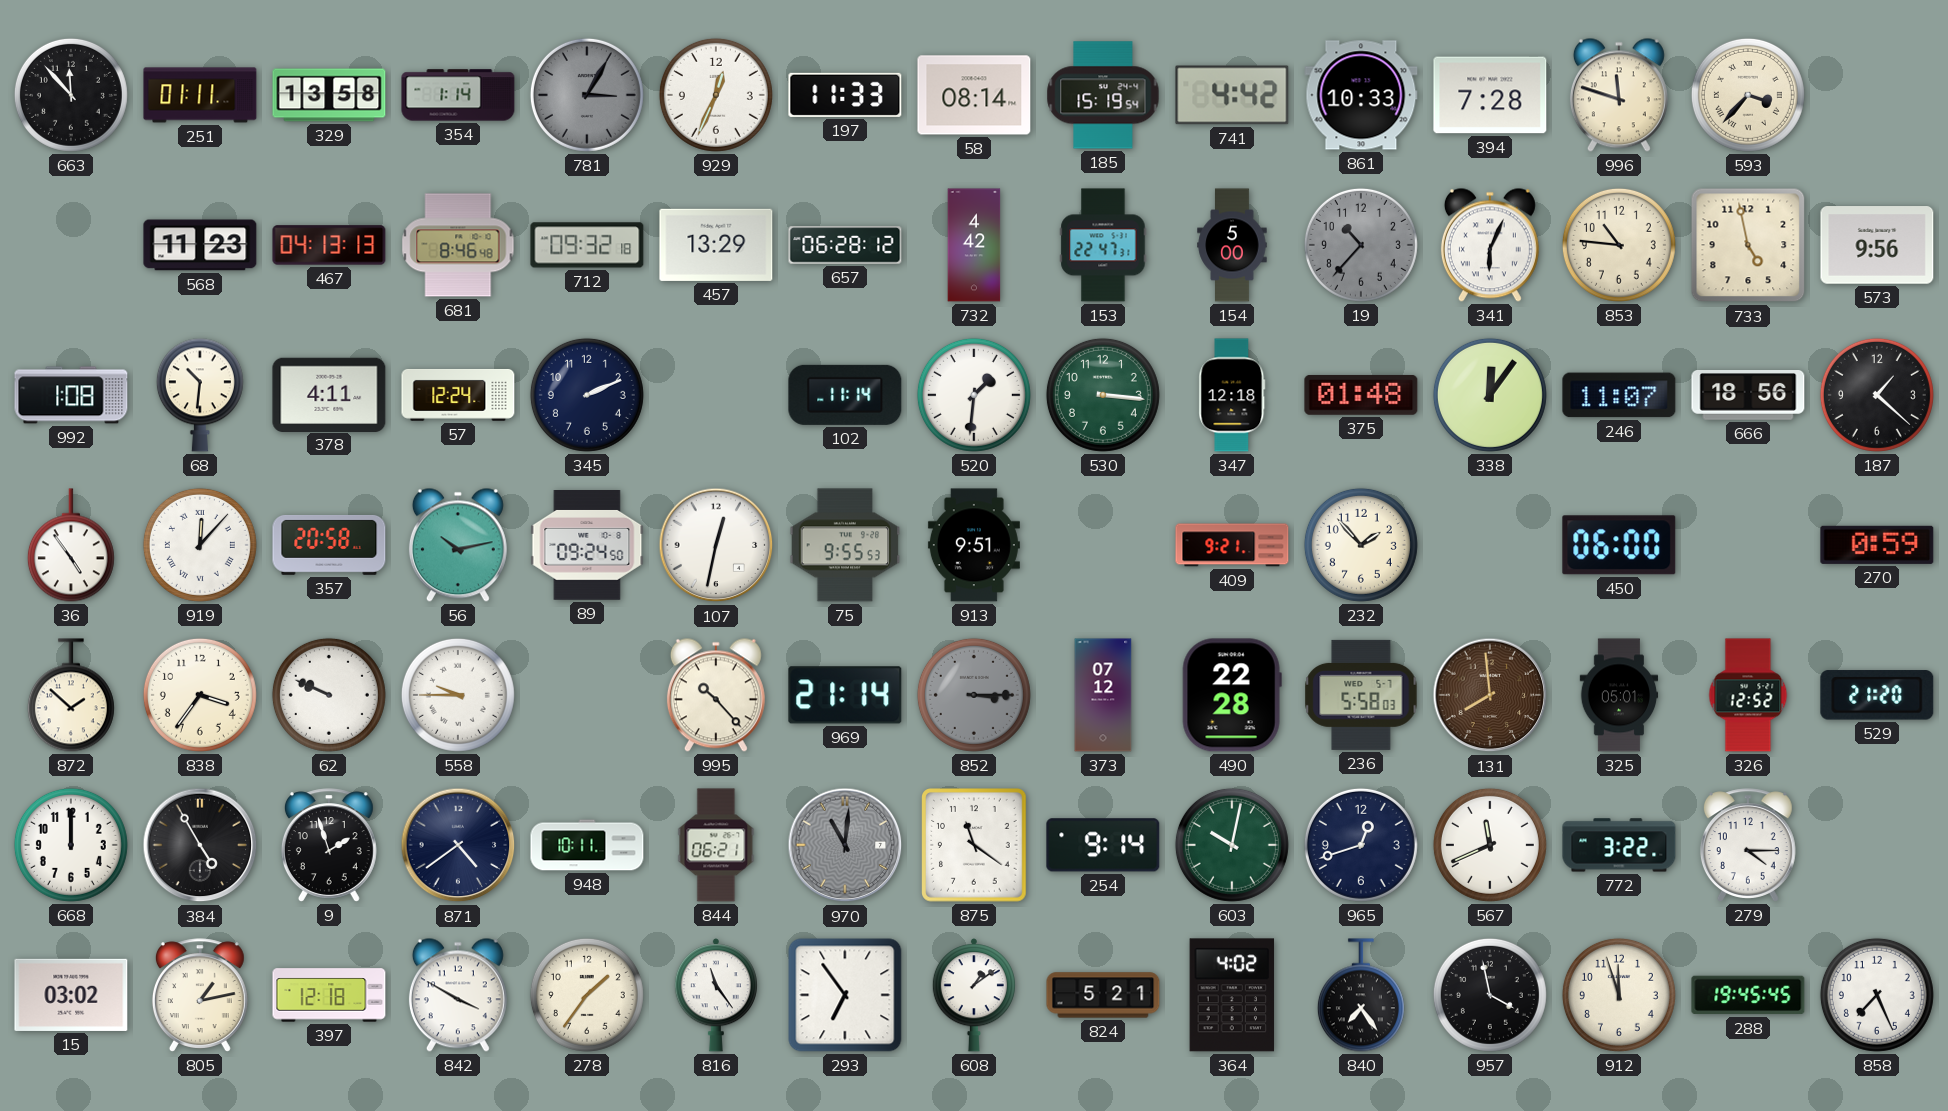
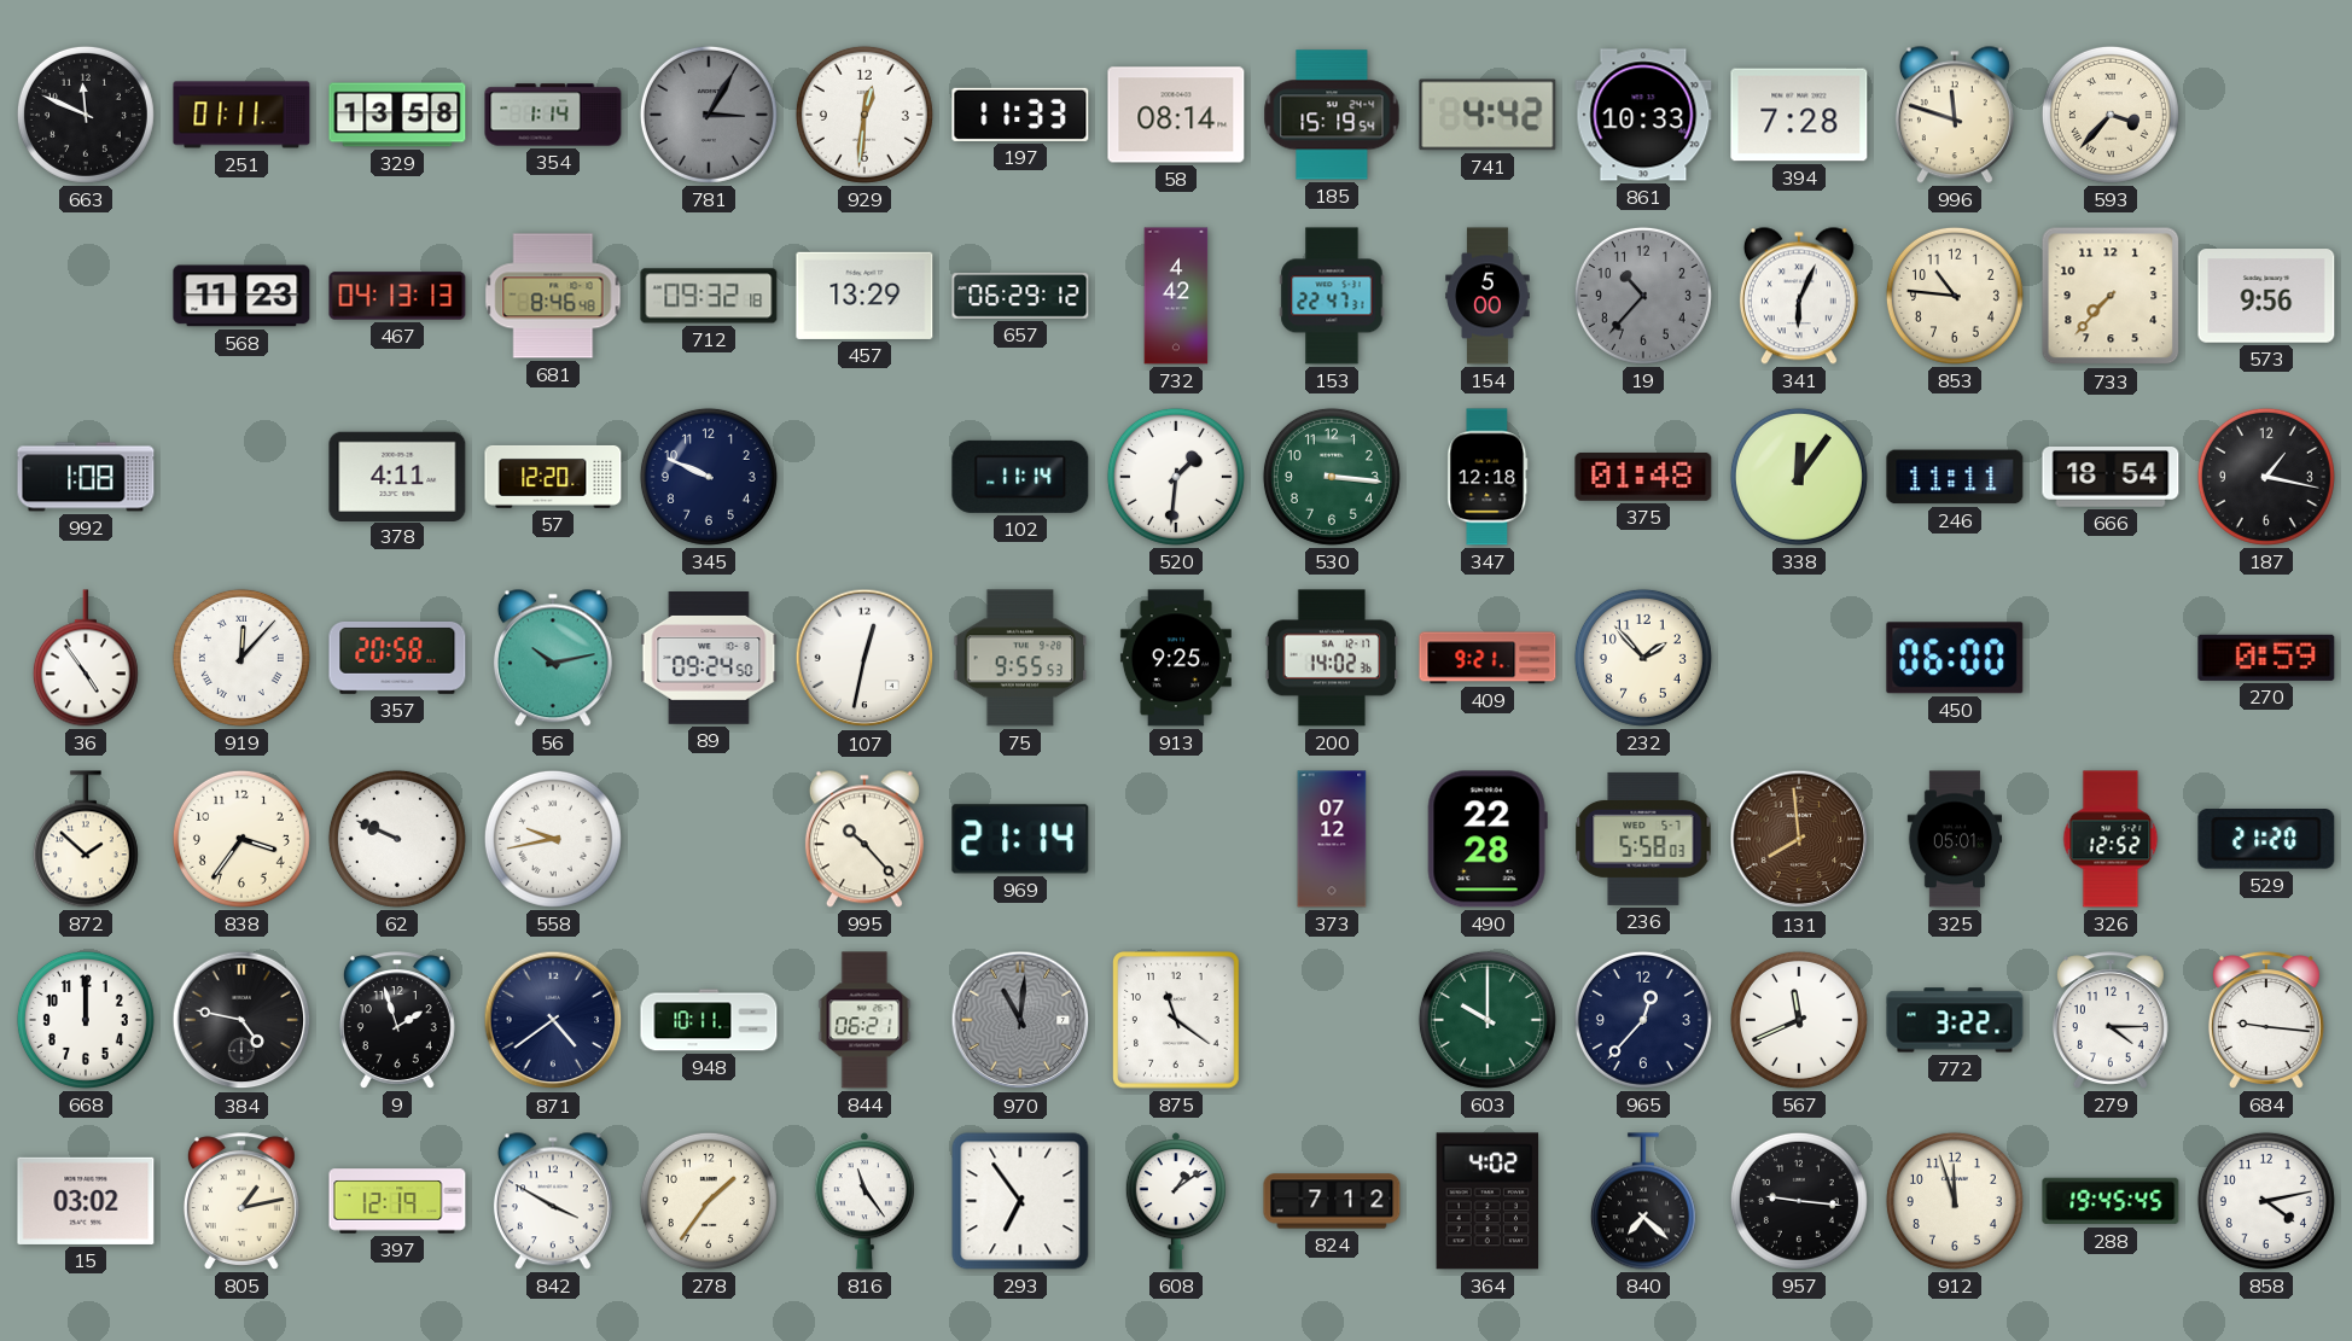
663: 11:53 -> 11:49
929: 12:34 -> 12:31
657: 06:28 -> 06:29
733: 4:58 -> 7:37
68: 10:31 -> none
57: 12:24 -> 12:20
345: 2:11 -> 9:49
246: 11:07 -> 11:11
666: 18:56 -> 18:54
187: 1:22 -> 1:17
913: 9:51 -> 9:25
200: none -> 14:02
558: 9:45 -> 9:43
852: 3:15 -> none
384: 4:55 -> 4:47
254: 9:14 -> none
603: 10:02 -> 10:00
965: 12:42 -> 12:37
684: none -> 9:16
397: 12:18 -> 12:19
824: 5:21 -> 7:12
840: 7:24 -> 7:22
957: 3:58 -> 9:16
858: 7:26 -> 4:13
